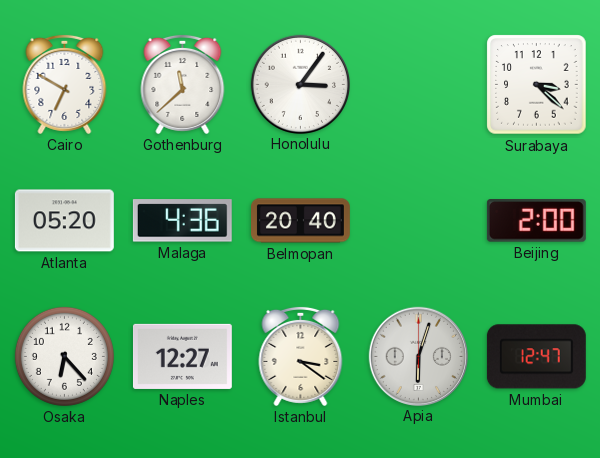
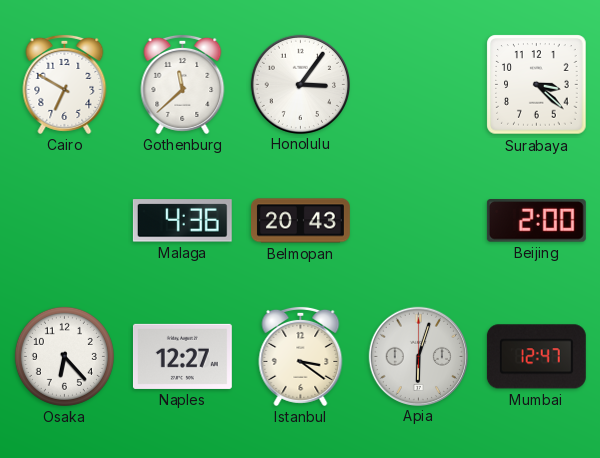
Atlanta: 05:20 -> none
Belmopan: 20:40 -> 20:43
